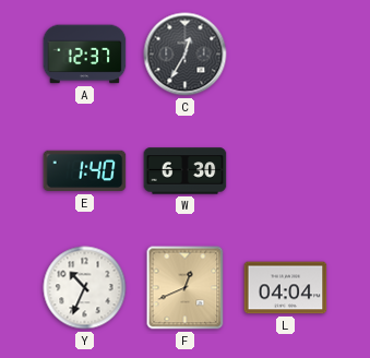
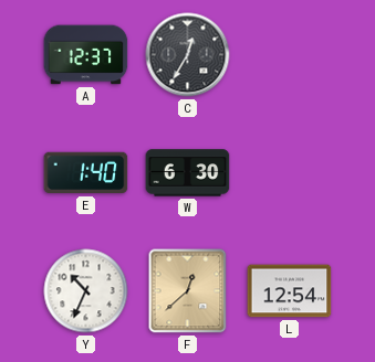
F: 12:41 -> 12:38
L: 04:04 -> 12:54
